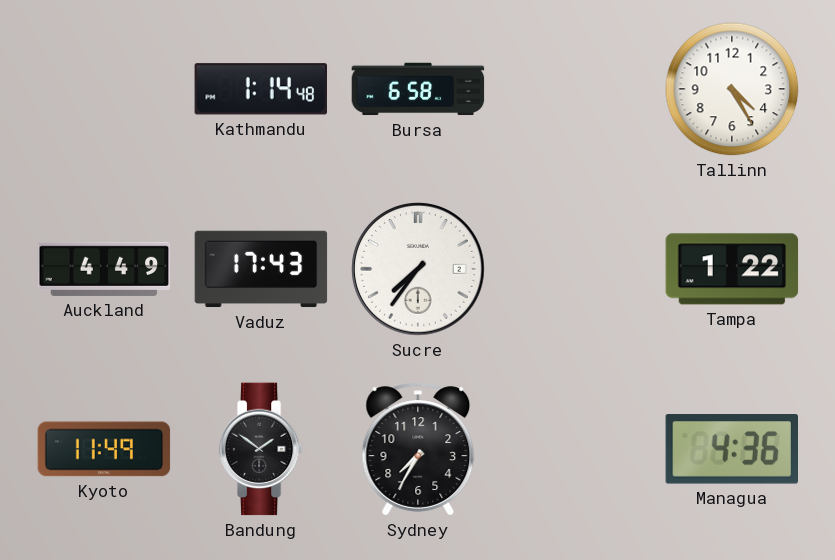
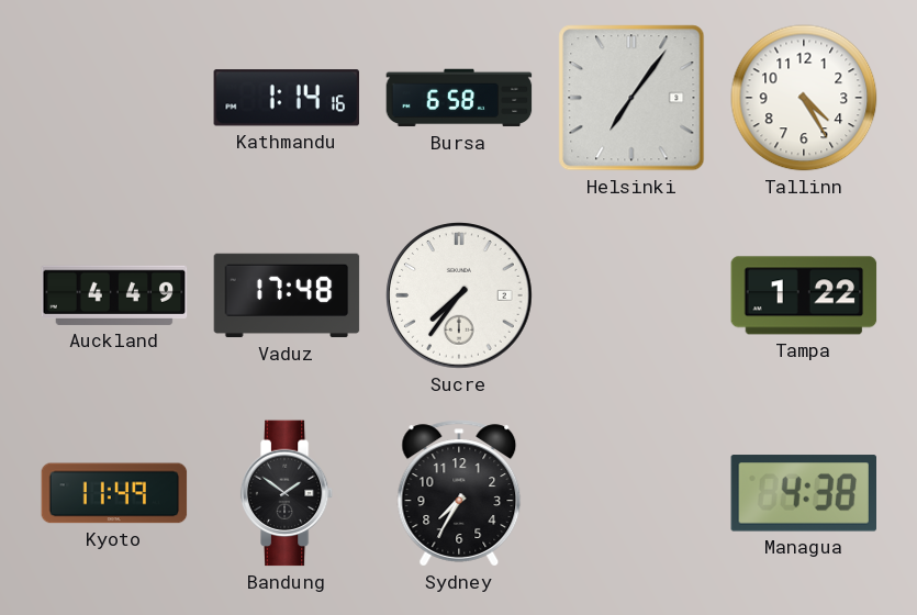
Kathmandu: 1:14:48 -> 1:14:16
Helsinki: none -> 7:06
Vaduz: 17:43 -> 17:48
Managua: 4:36 -> 4:38
